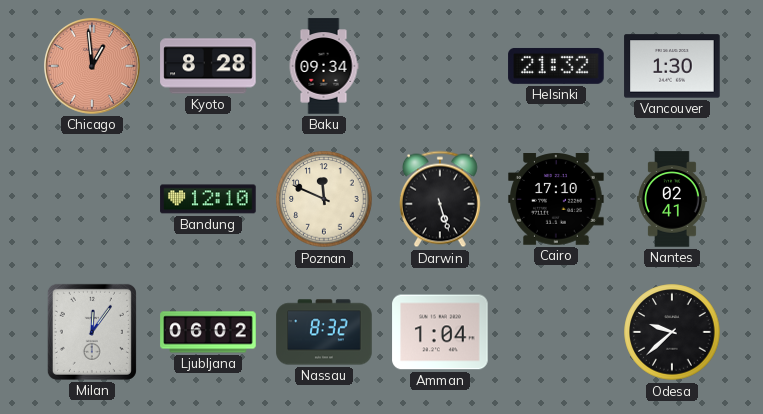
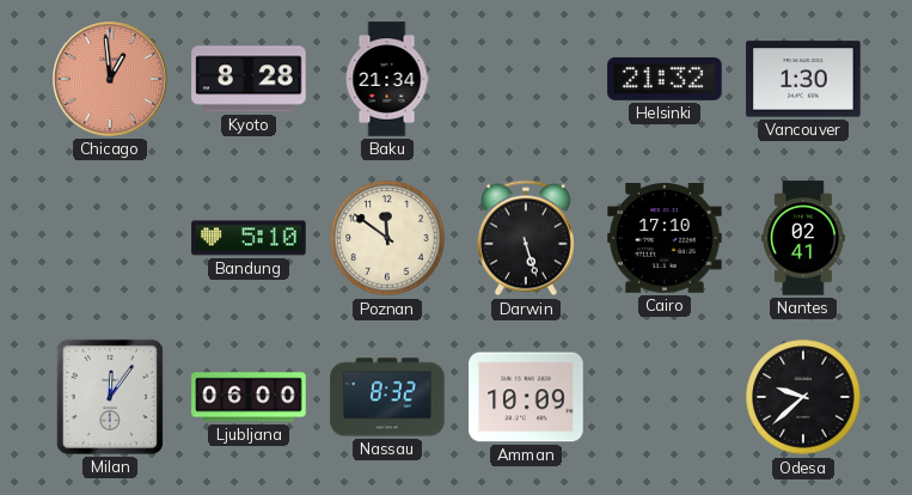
Baku: 09:34 -> 21:34
Bandung: 12:10 -> 5:10
Poznan: 11:49 -> 11:51
Ljubljana: 06:02 -> 06:00
Amman: 1:04 -> 10:09
